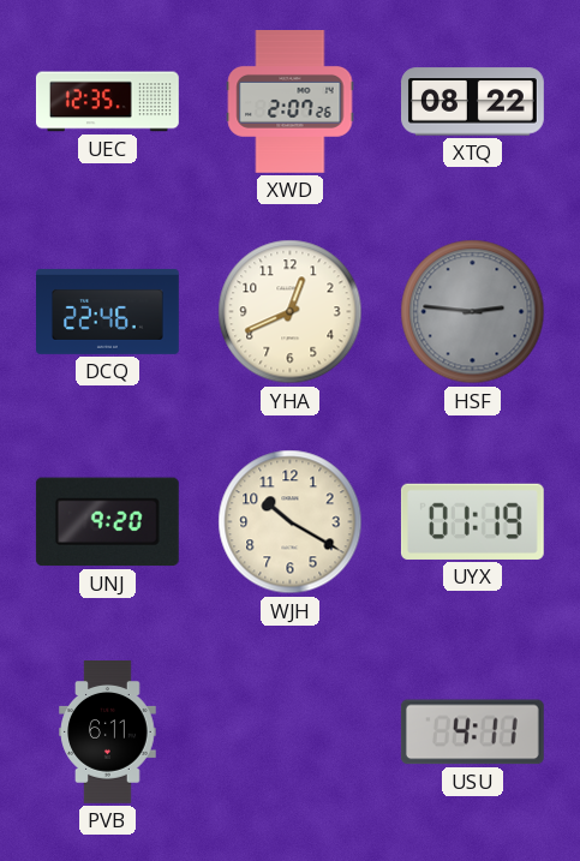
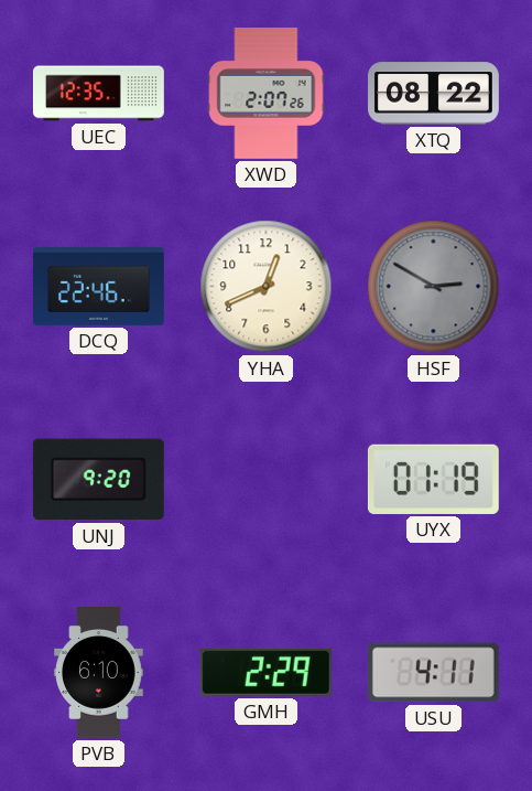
HSF: 2:46 -> 2:50
WJH: 10:20 -> none
PVB: 6:11 -> 6:10
GMH: none -> 2:29
